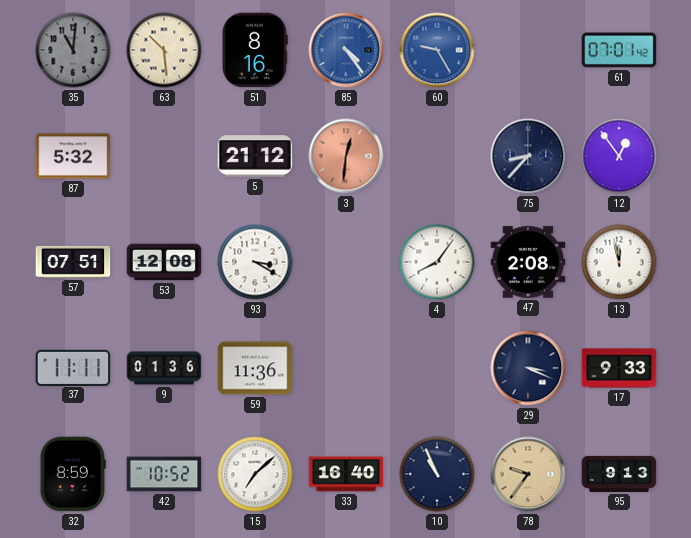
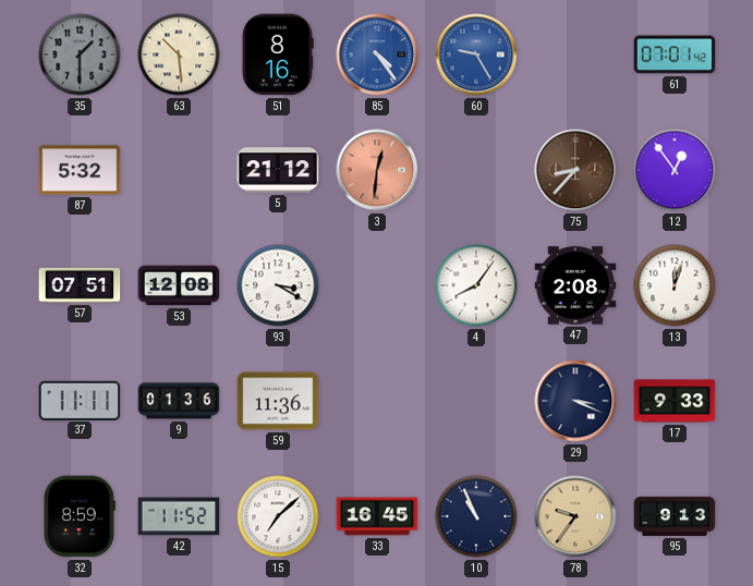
35: 11:01 -> 1:30
75 dial: navy -> brown
13: 11:58 -> 12:03
42: 10:52 -> 11:52
33: 16:40 -> 16:45
